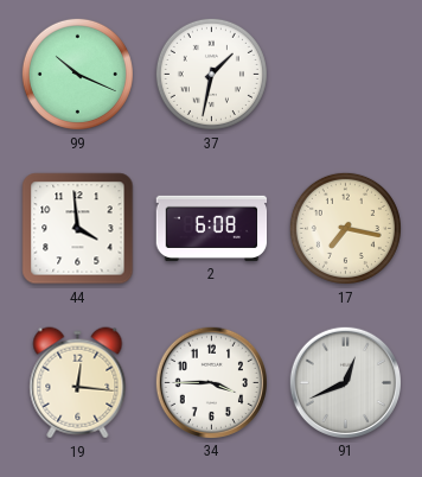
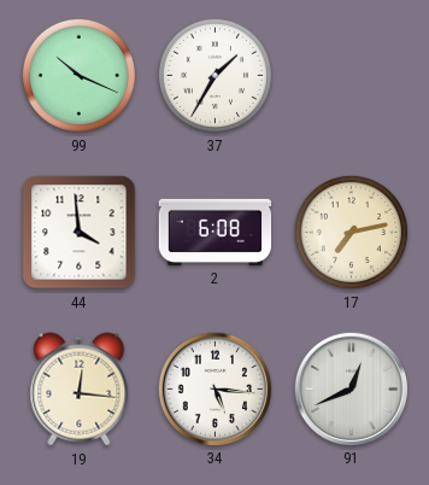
37: 1:32 -> 1:35
17: 7:17 -> 7:13
34: 3:45 -> 5:16
